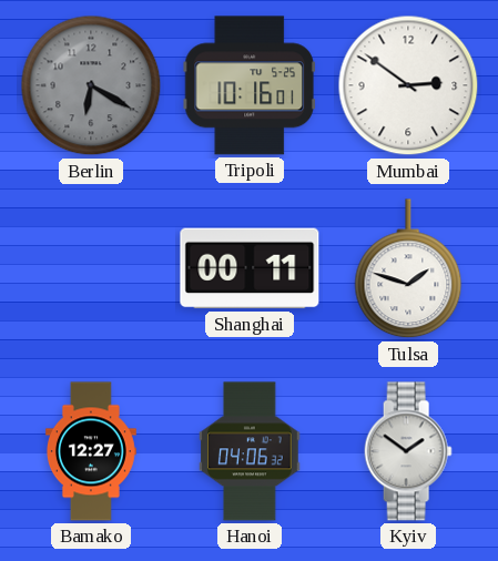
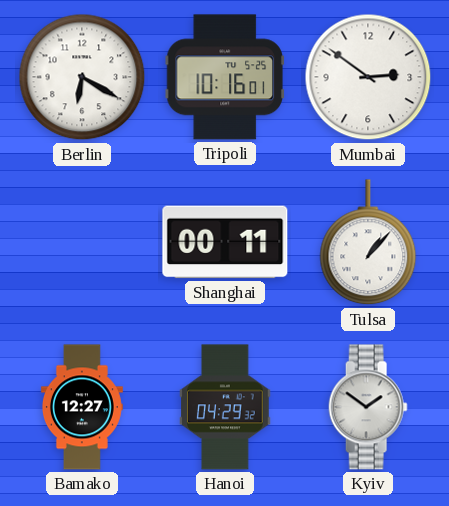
Berlin dial: grey -> white
Tulsa: 1:48 -> 1:07
Hanoi: 04:06 -> 04:29
